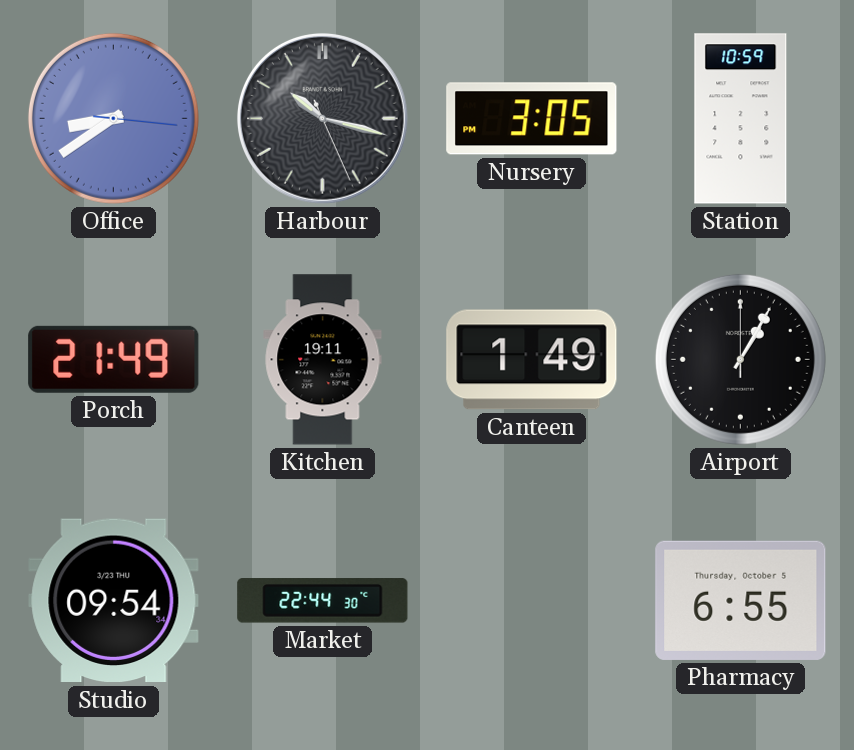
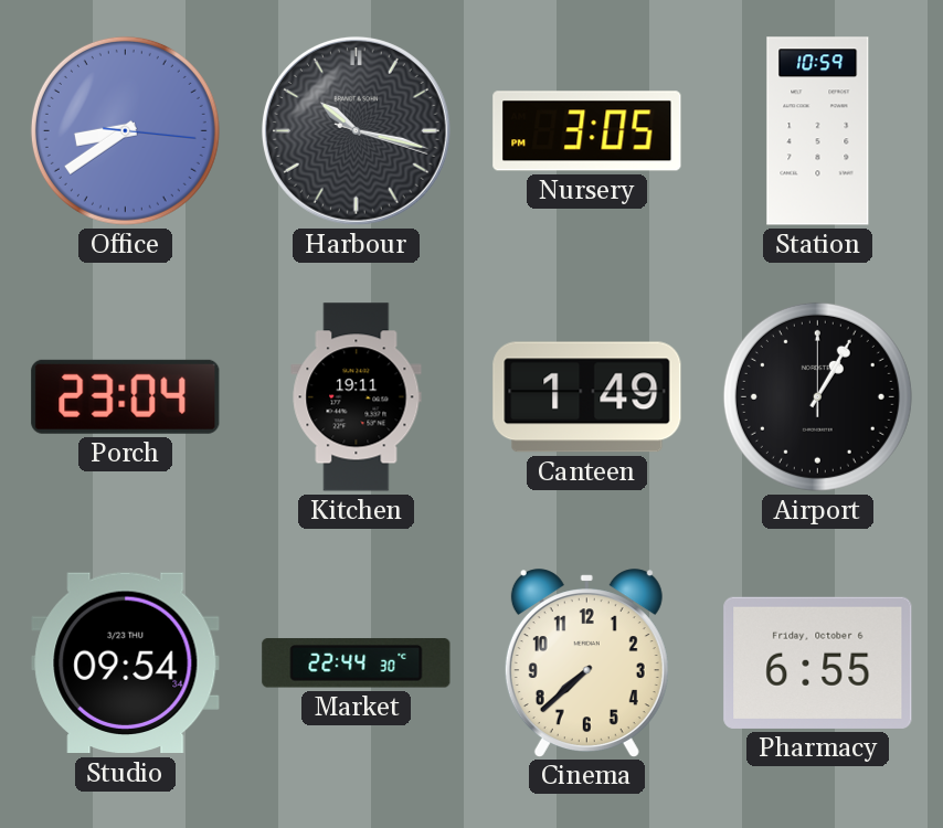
Harbour: 10:17:26 -> 10:17:18
Porch: 21:49 -> 23:04
Cinema: none -> 7:38
Pharmacy date: Thursday, October 5 -> Friday, October 6
